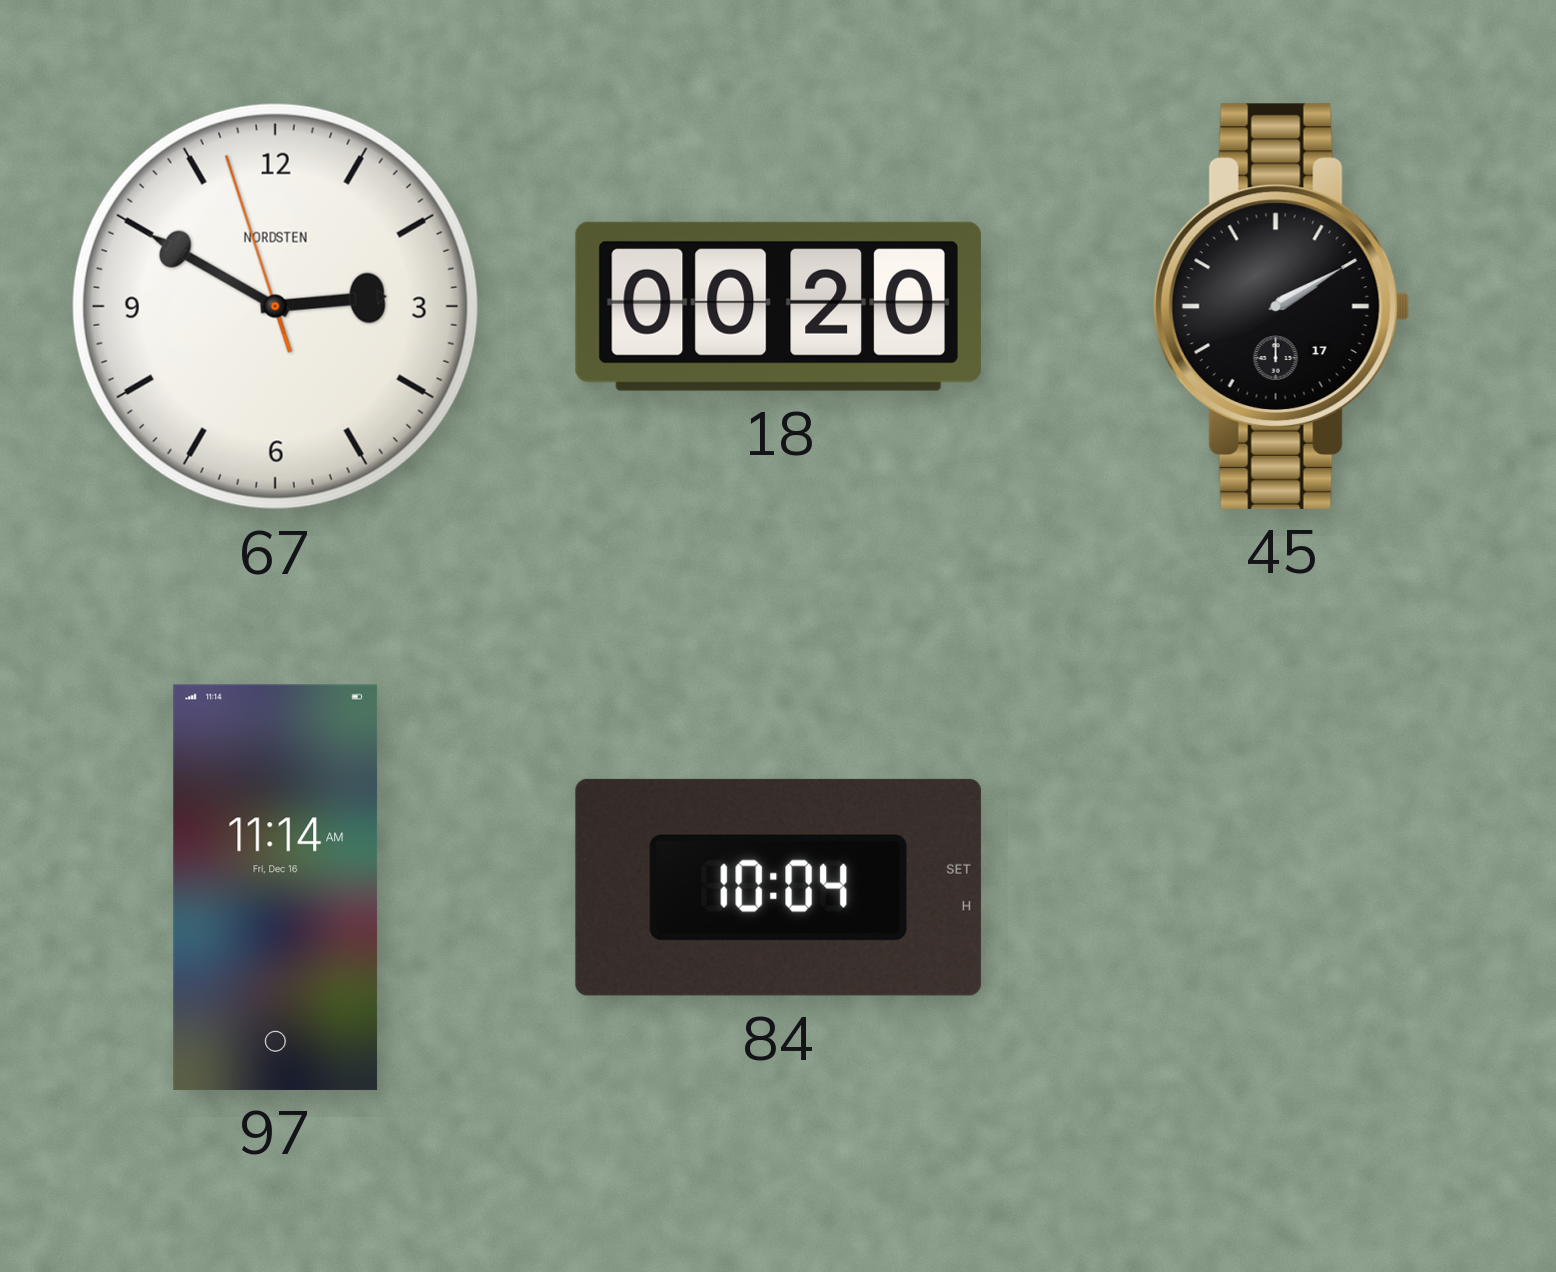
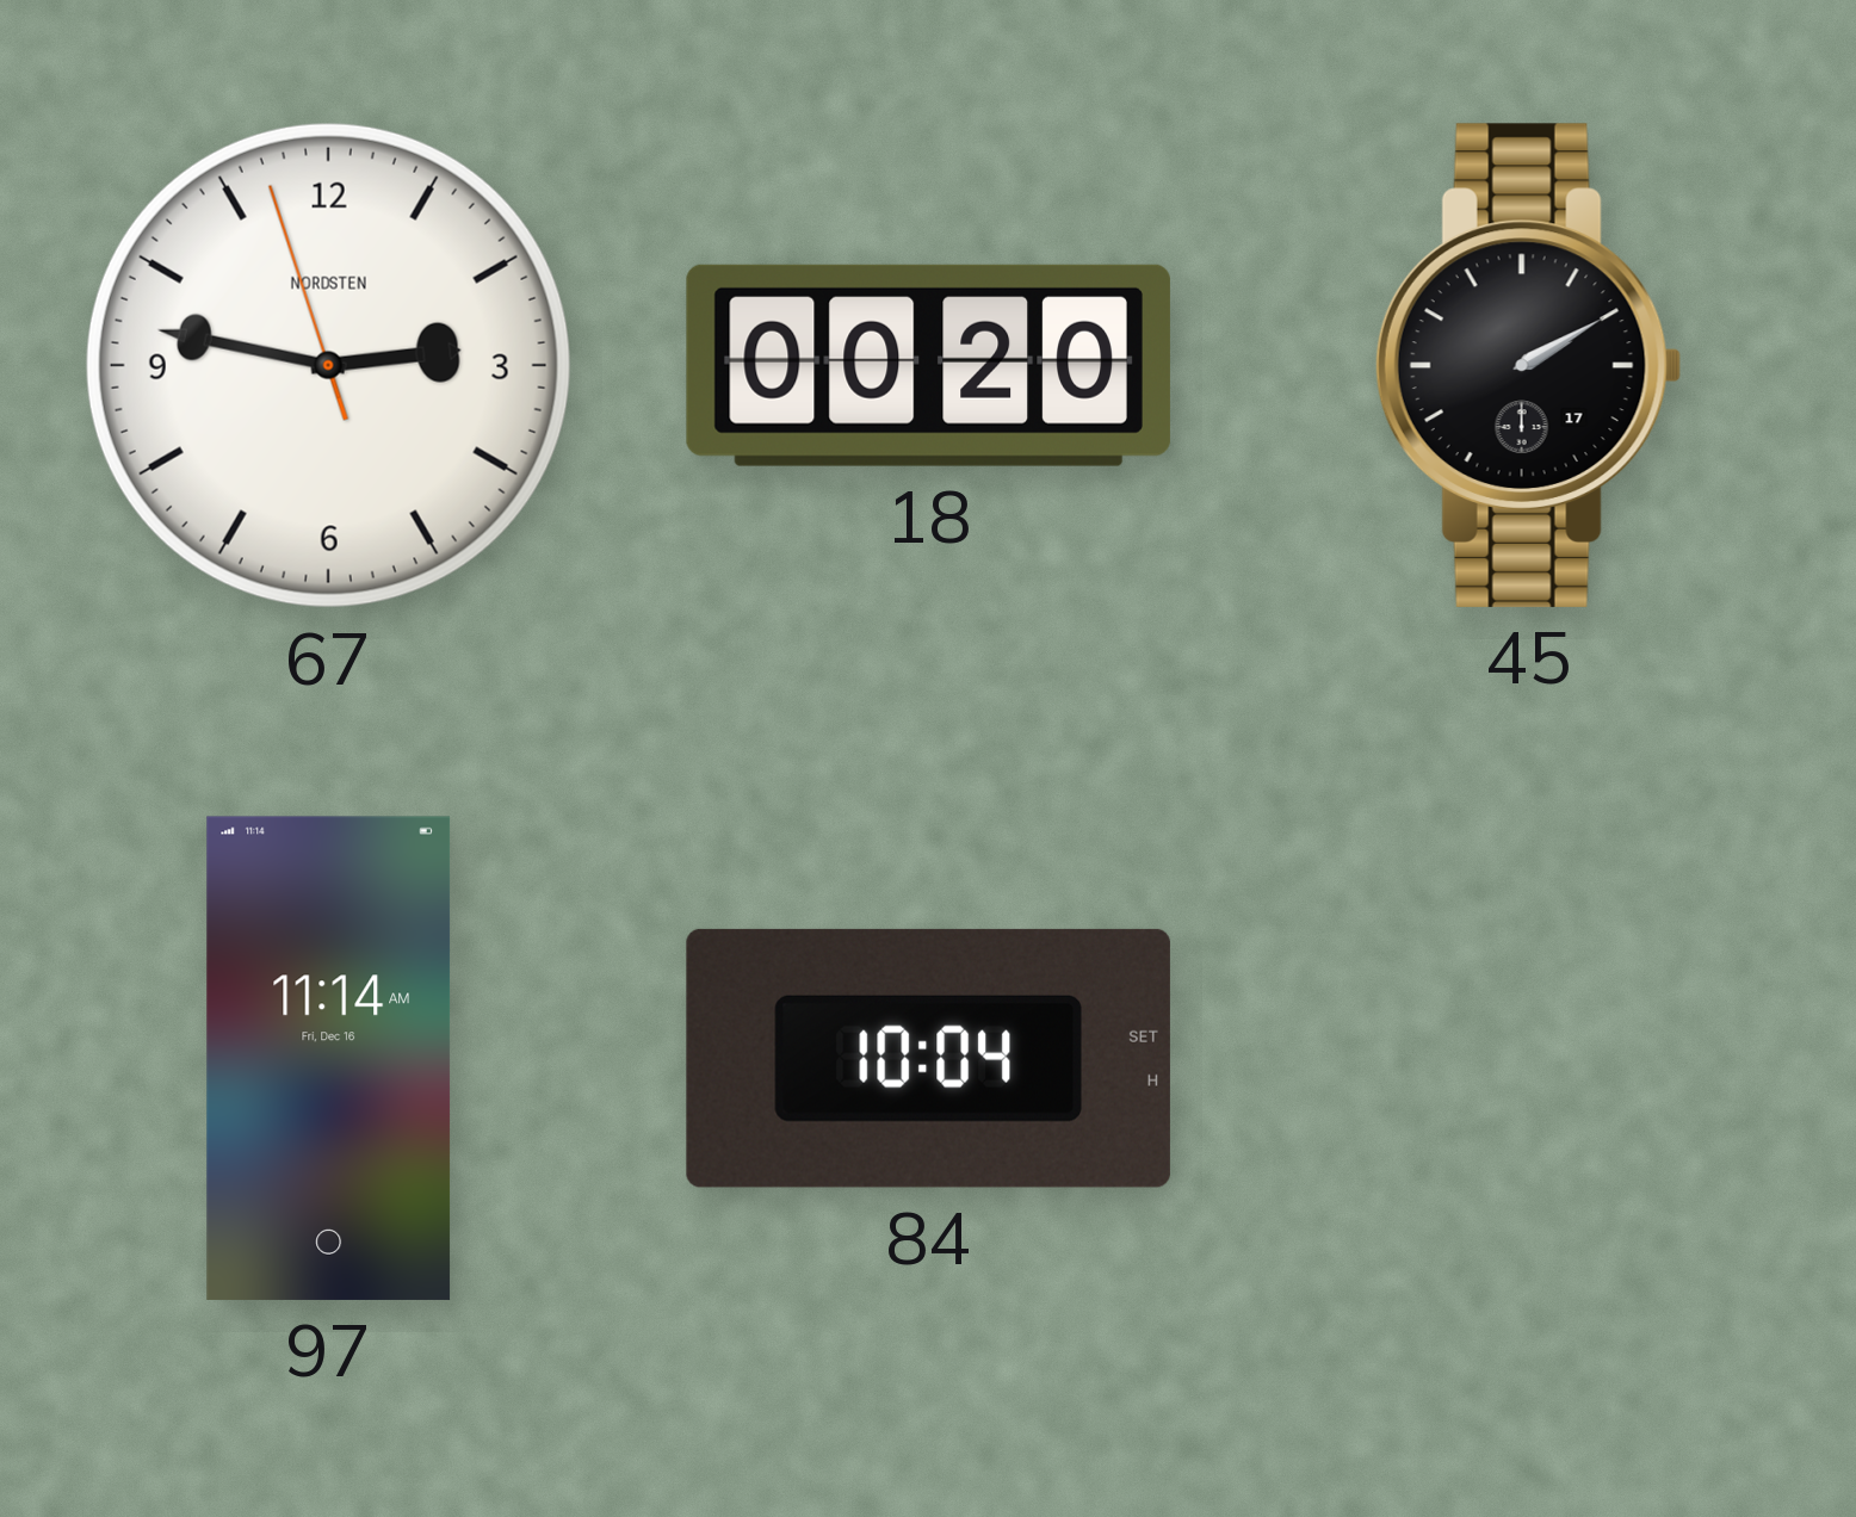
67: 2:49 -> 2:46
